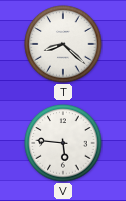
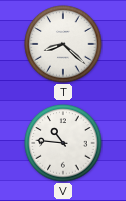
V: 5:46 -> 10:46
